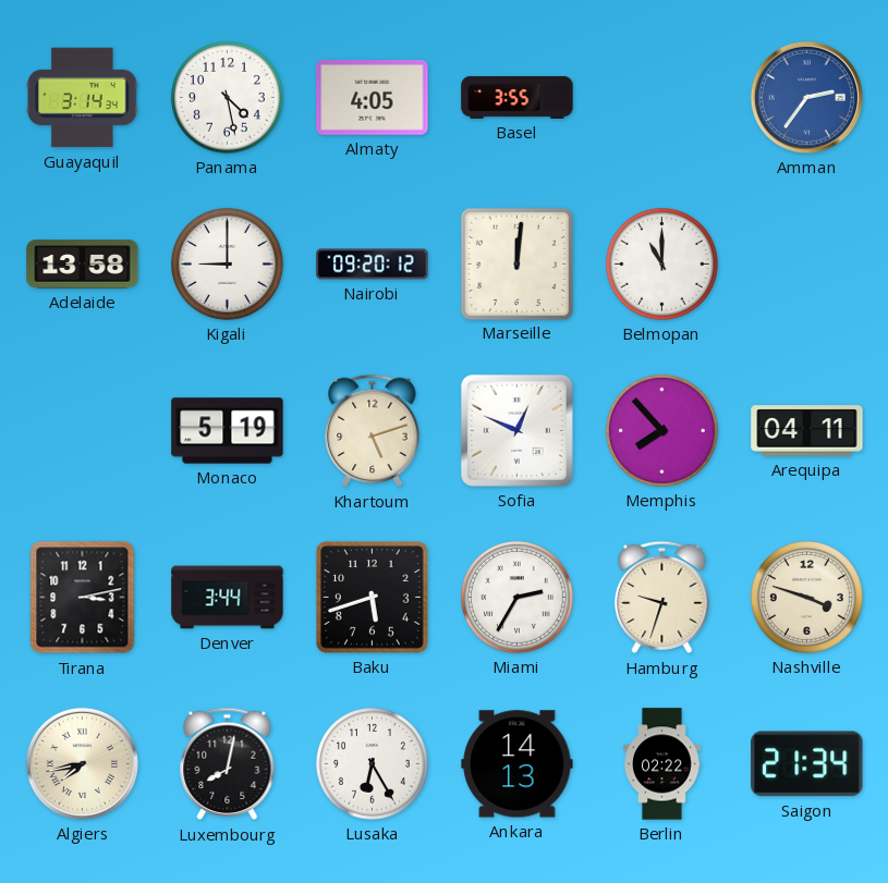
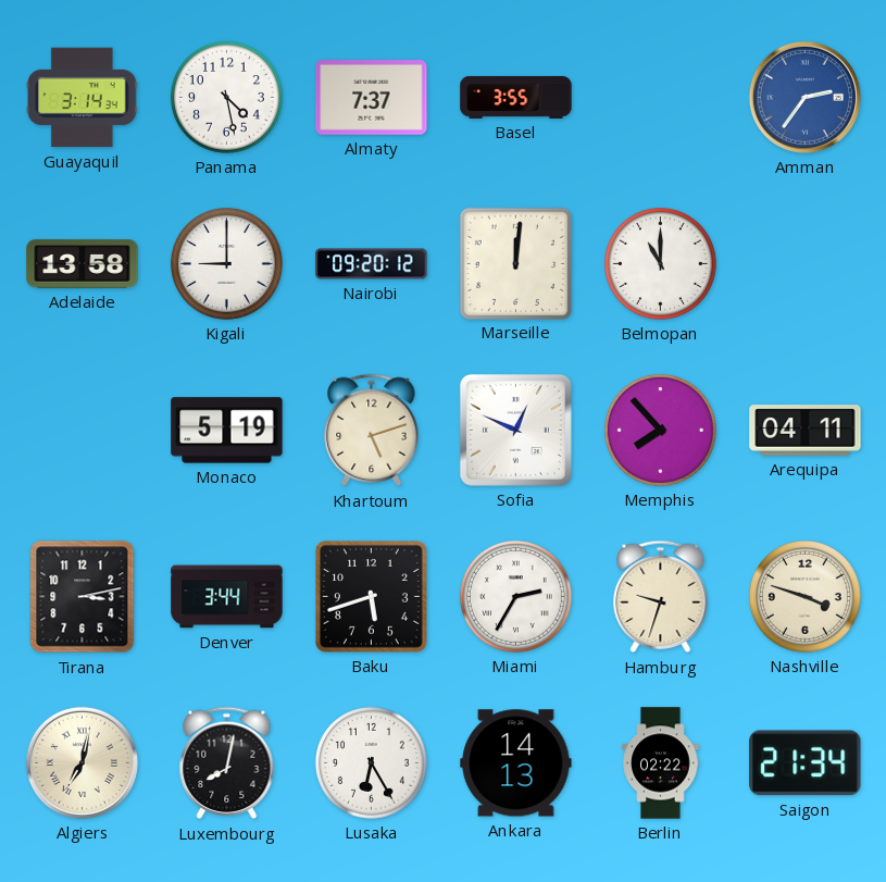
Almaty: 4:05 -> 7:37
Algiers: 7:43 -> 7:02
